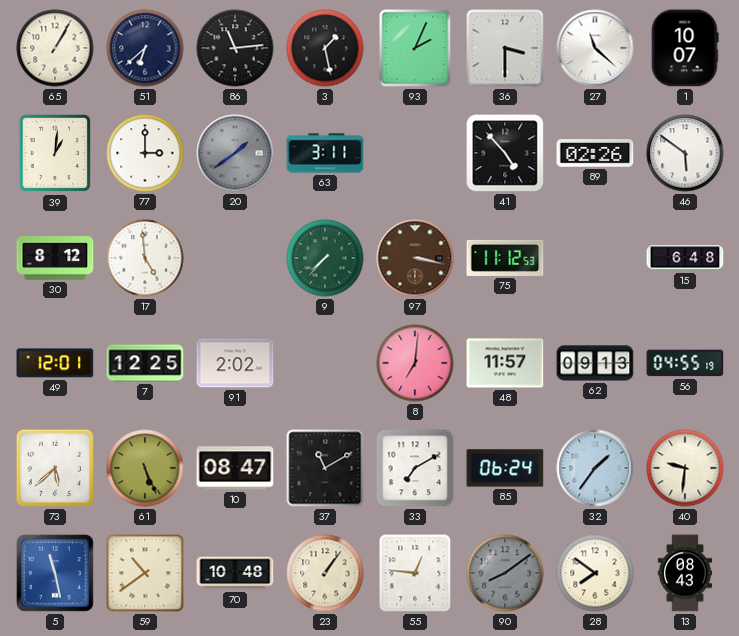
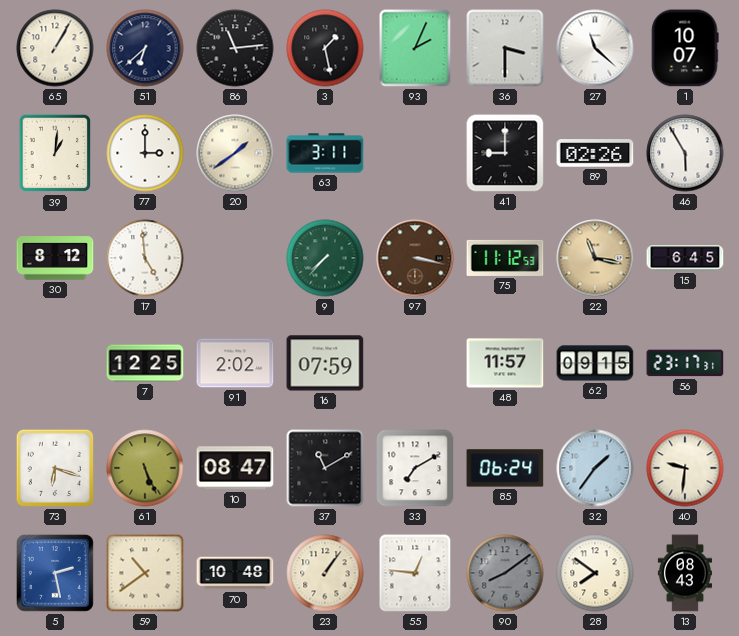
20 dial: grey -> cream
41: 4:53 -> 9:00
46: 5:51 -> 5:55
22: none -> 11:17
15: 6:48 -> 6:45
49: 12:01 -> none
16: none -> 07:59
8: 7:01 -> none
62: 09:13 -> 09:15
56: 04:55 -> 23:17
73: 5:38 -> 6:18
5: 11:28 -> 2:28
